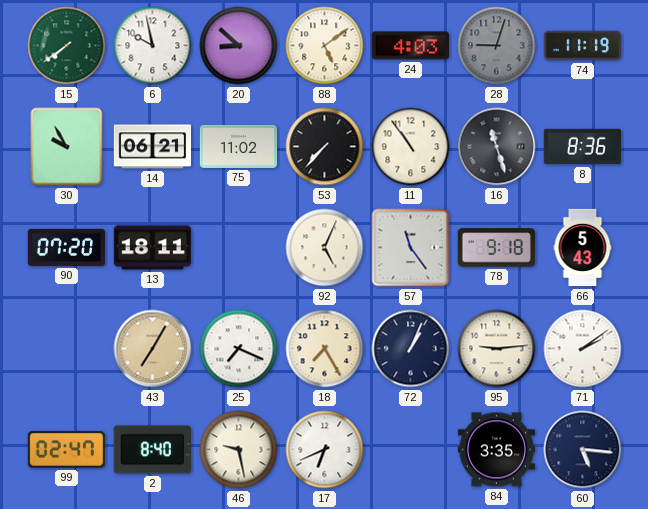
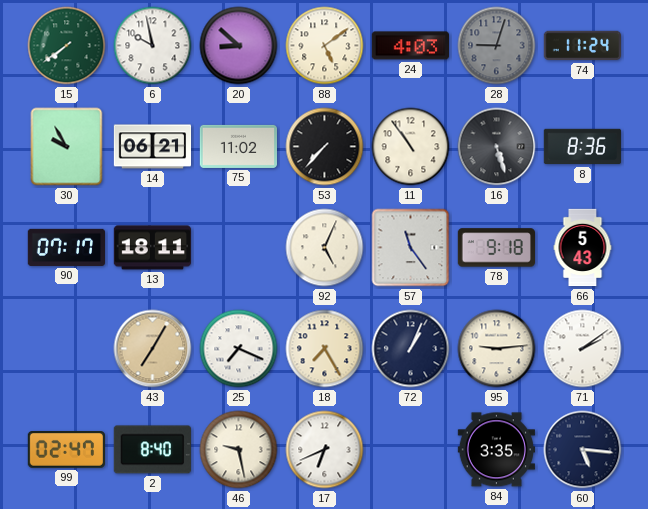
74: 11:19 -> 11:24
16: 11:27 -> 5:27
90: 07:20 -> 07:17
